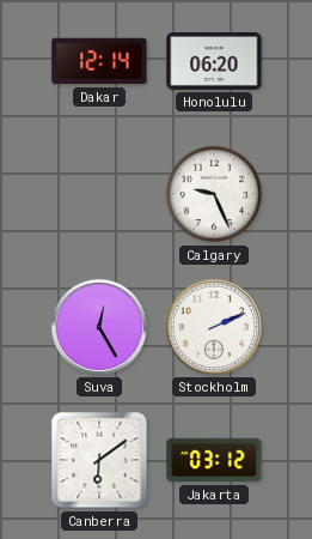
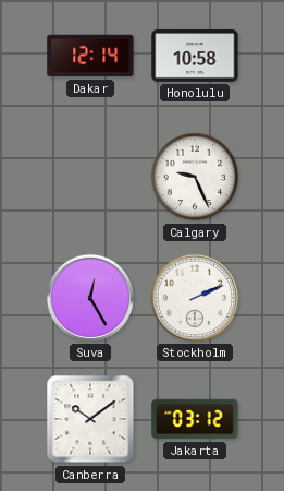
Honolulu: 06:20 -> 10:58
Canberra: 6:09 -> 10:09
